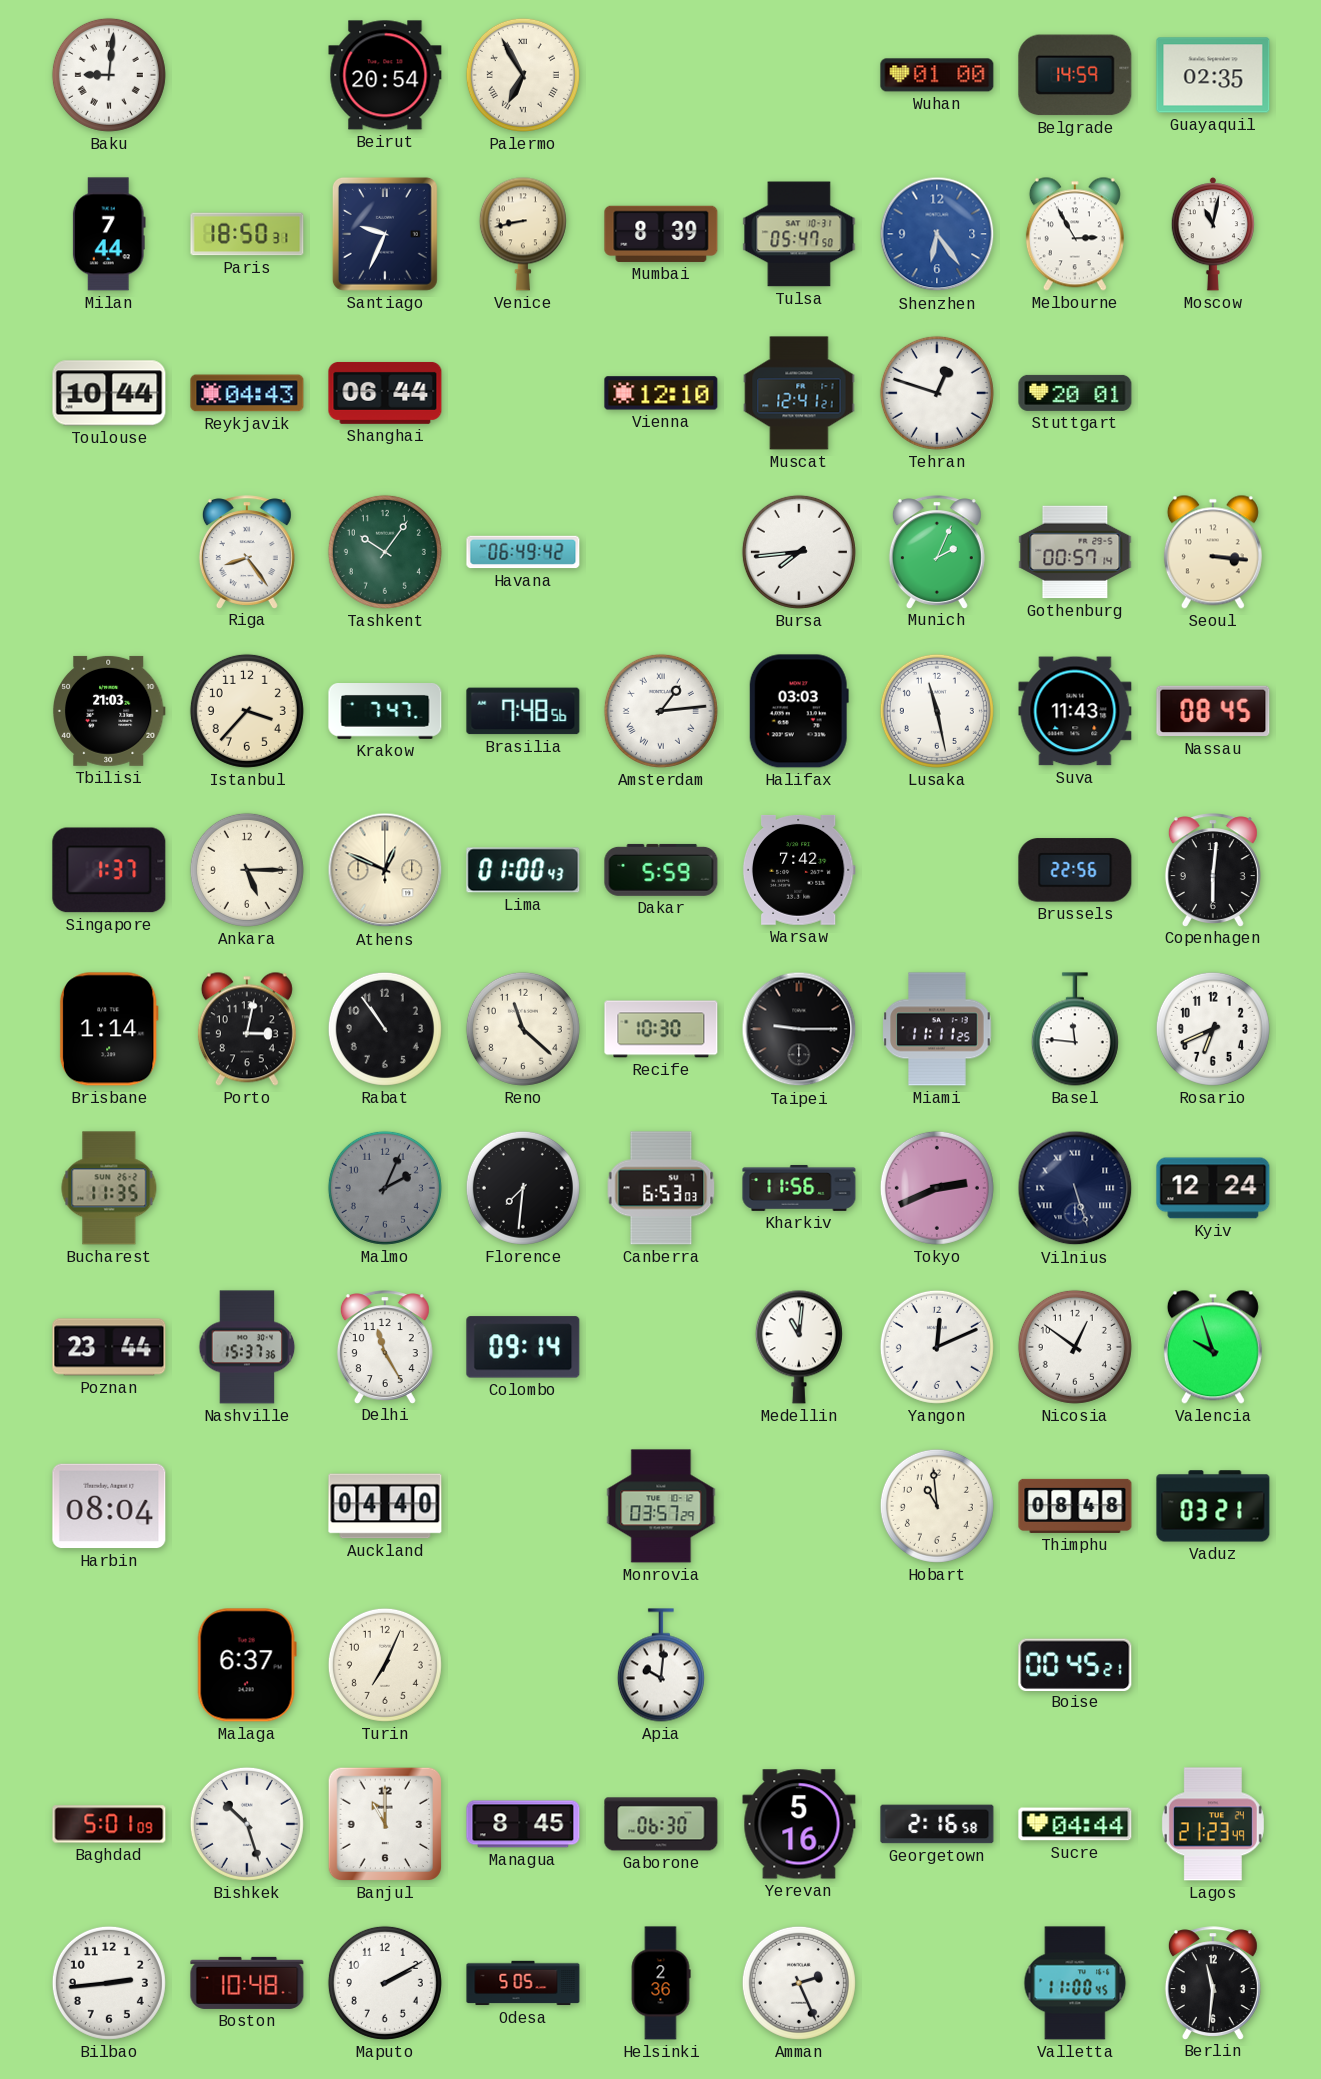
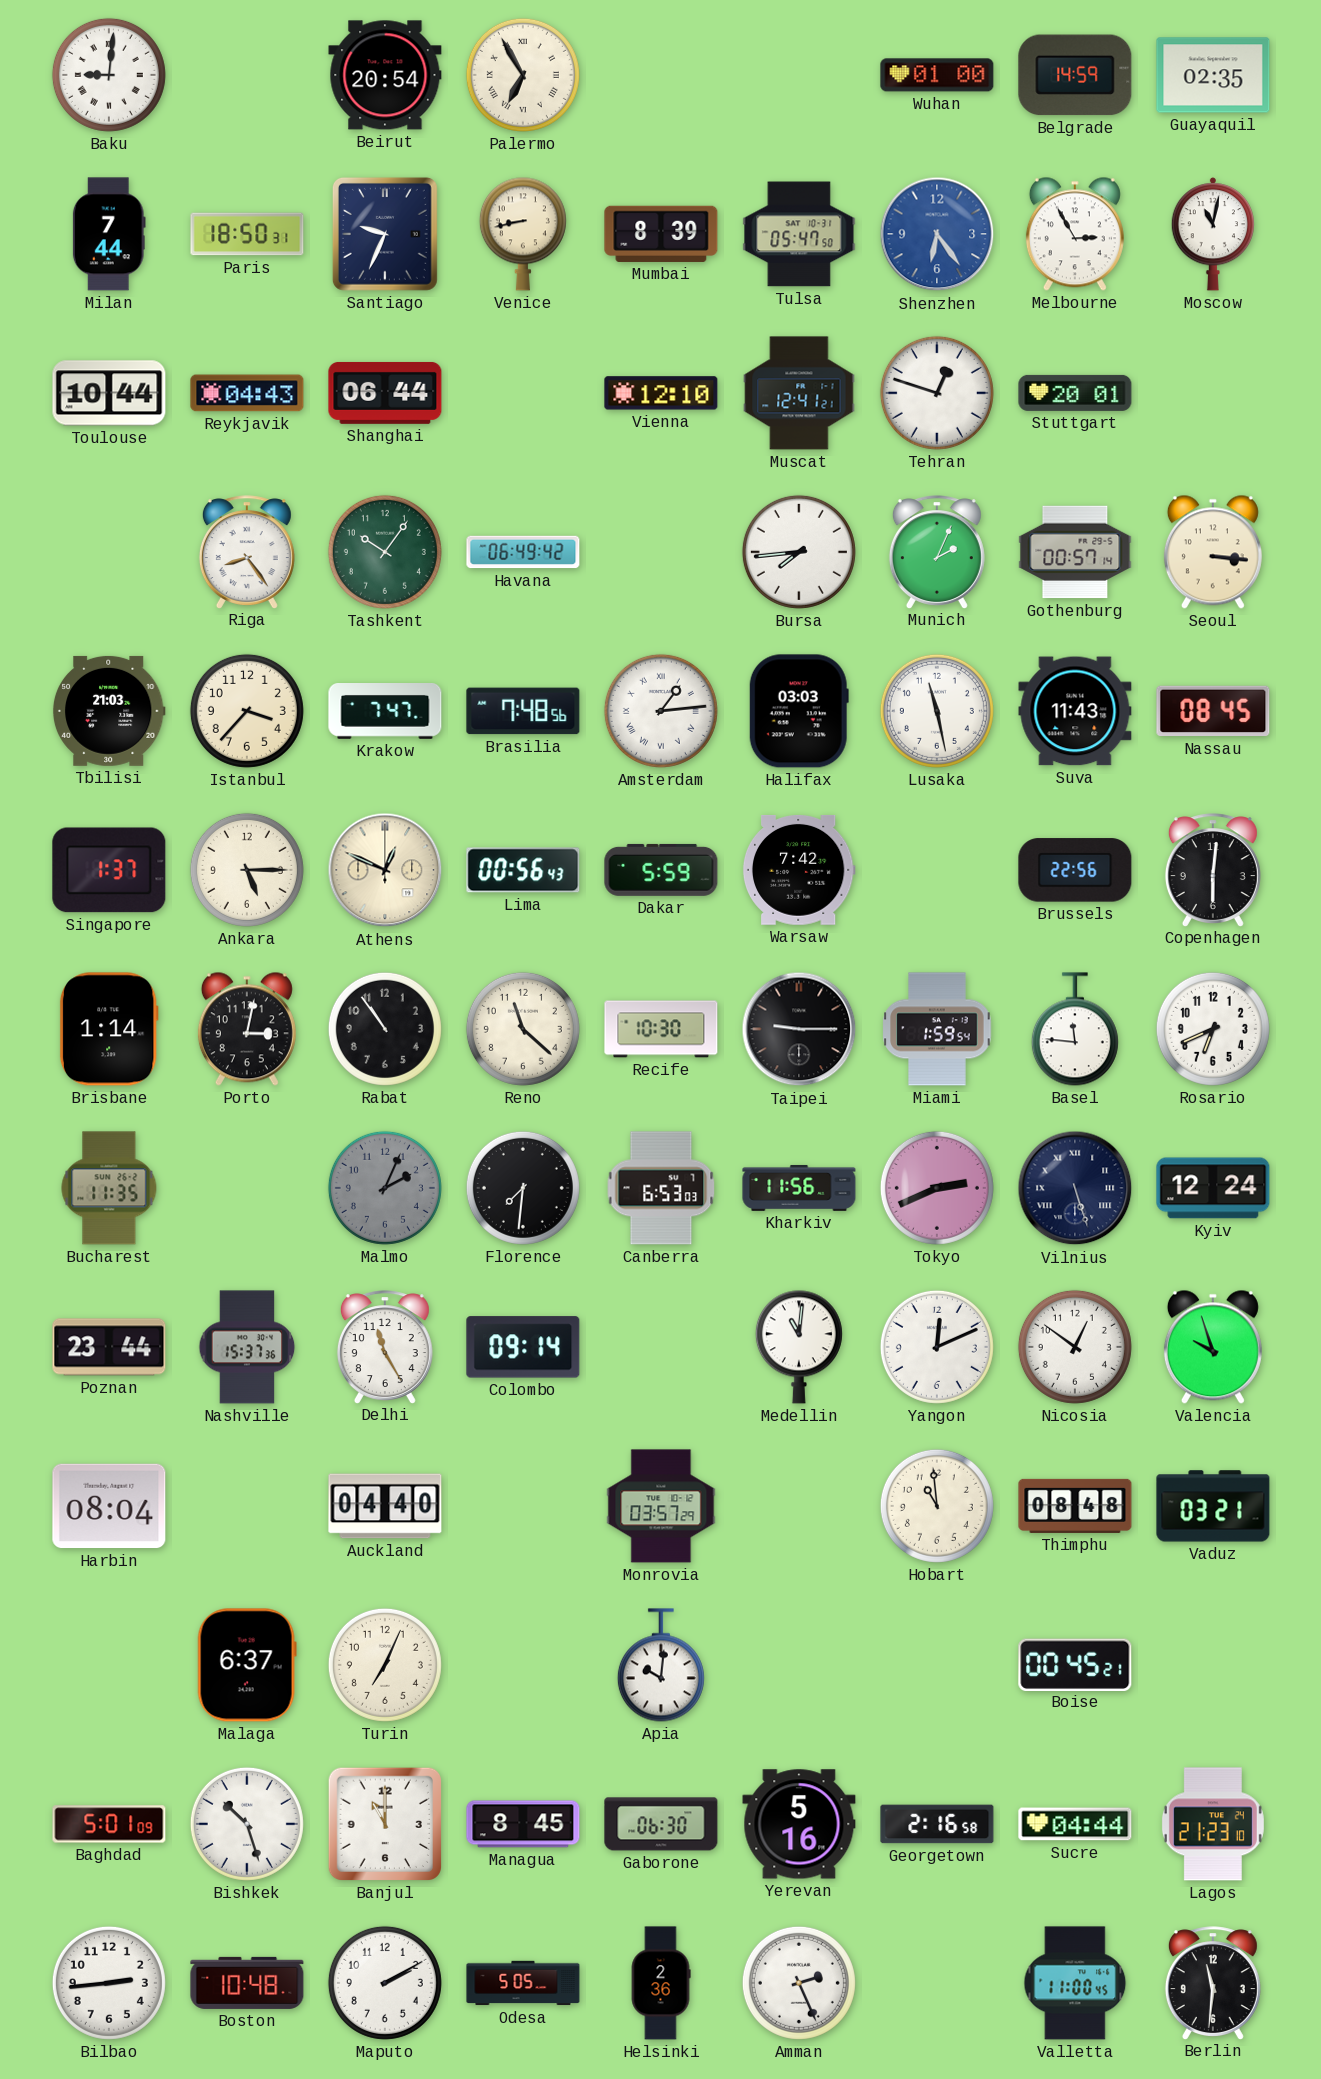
Lima: 01:00 -> 00:56
Miami: 11:11 -> 1:59
Lagos: 21:23:49 -> 21:23:10
